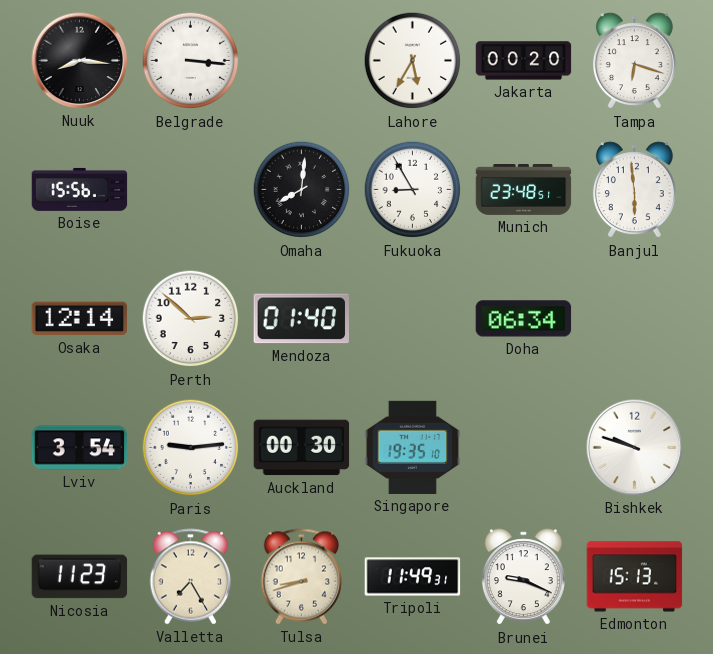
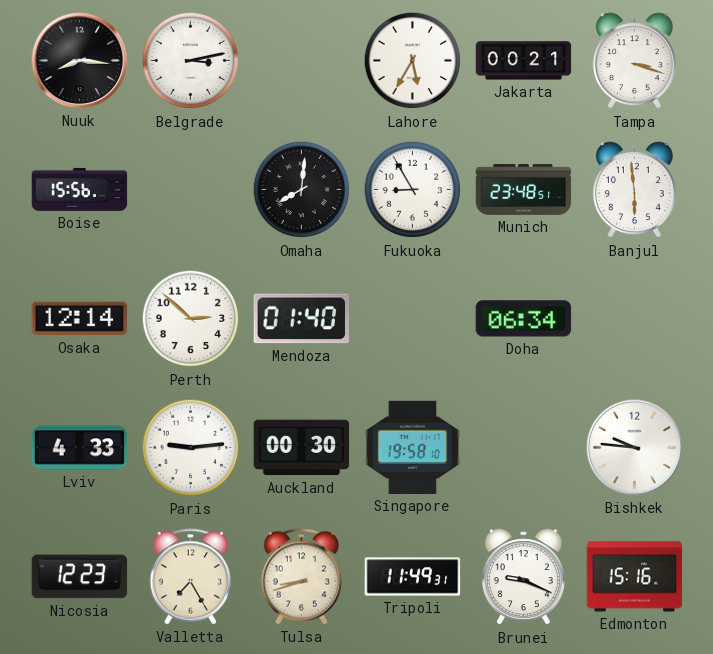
Belgrade: 3:16 -> 3:13
Jakarta: 00:20 -> 00:21
Tampa: 6:18 -> 3:18
Lviv: 3:54 -> 4:33
Singapore: 19:35 -> 19:58
Bishkek: 9:48 -> 9:46
Nicosia: 11:23 -> 12:23
Edmonton: 15:13 -> 15:16
